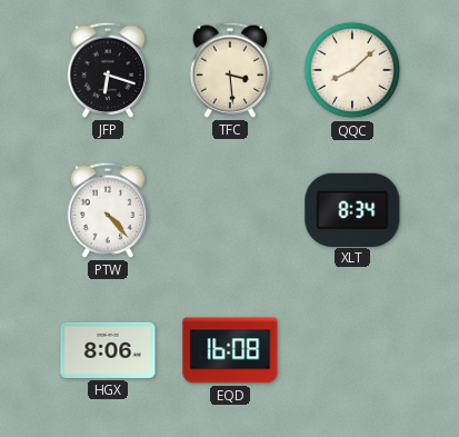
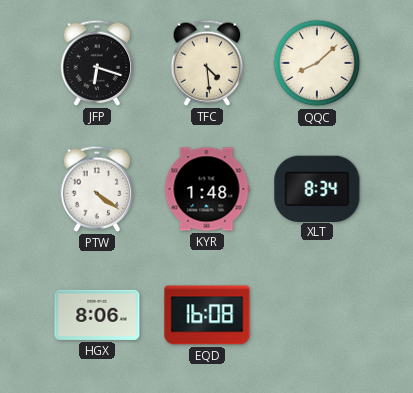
TFC: 3:29 -> 4:29
PTW: 4:23 -> 4:21
KYR: none -> 1:48
